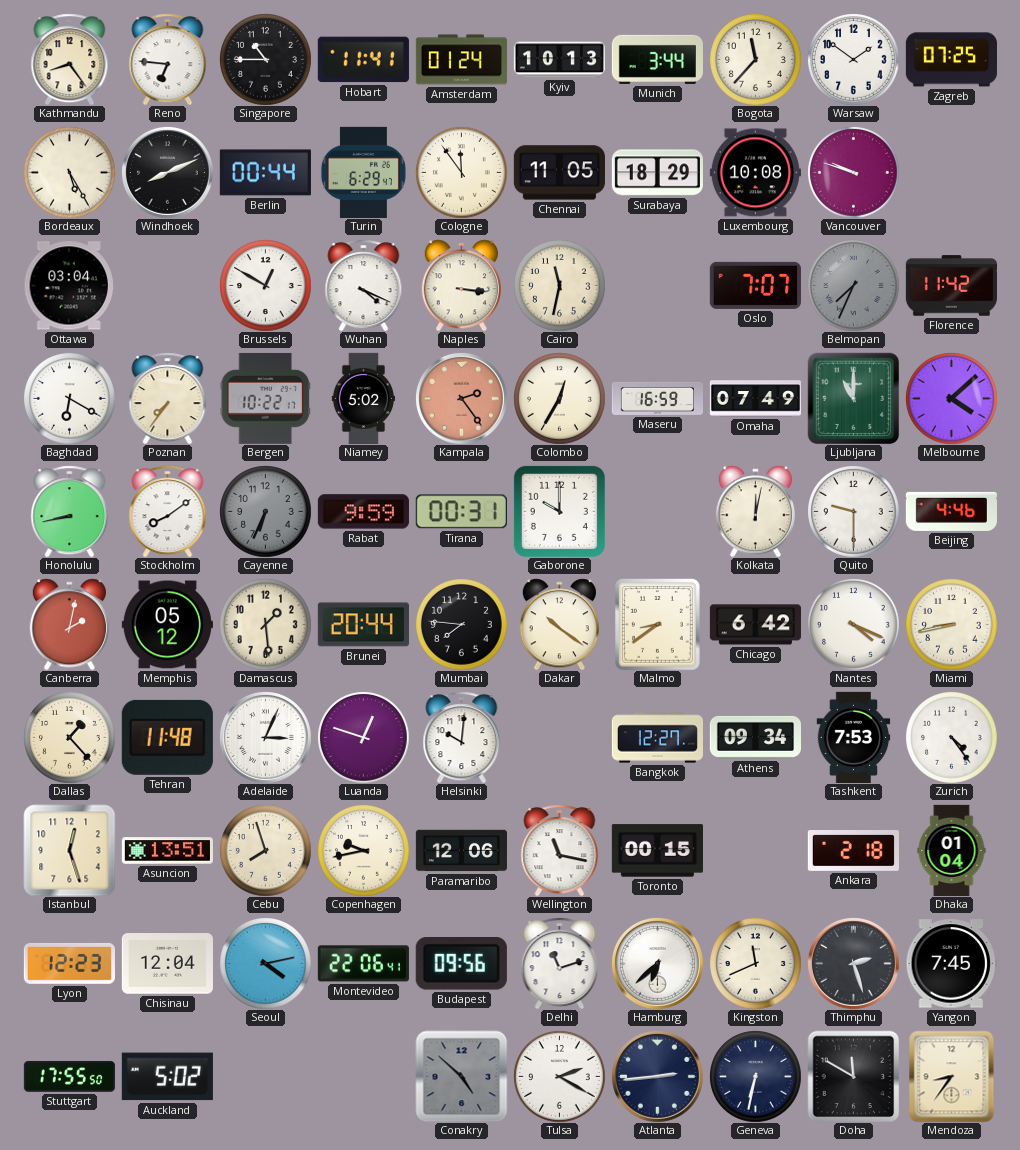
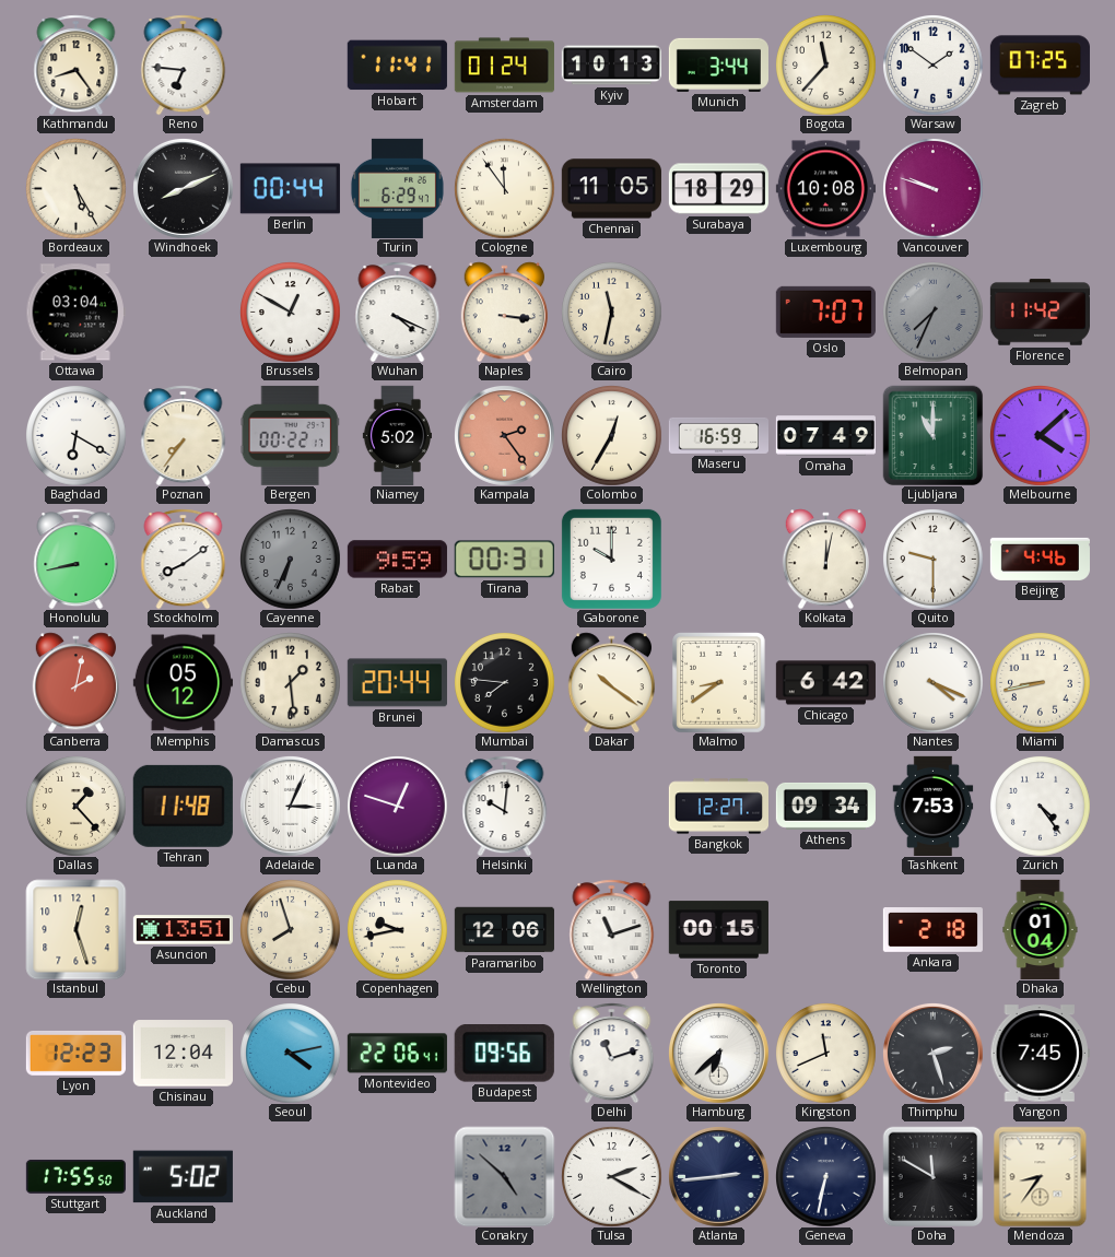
Singapore: 10:45 -> none
Bergen: 10:22 -> 00:22
Wellington: 11:17 -> 11:12
